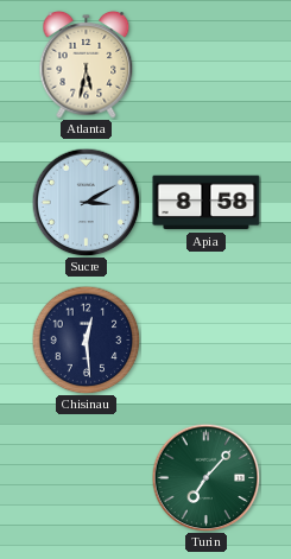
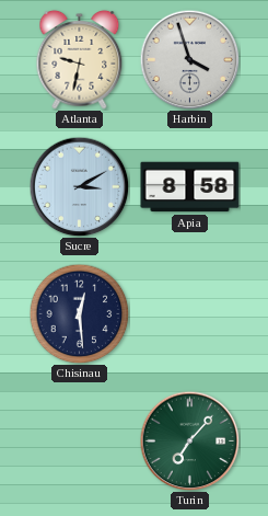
Atlanta: 5:32 -> 9:32
Harbin: none -> 3:57
